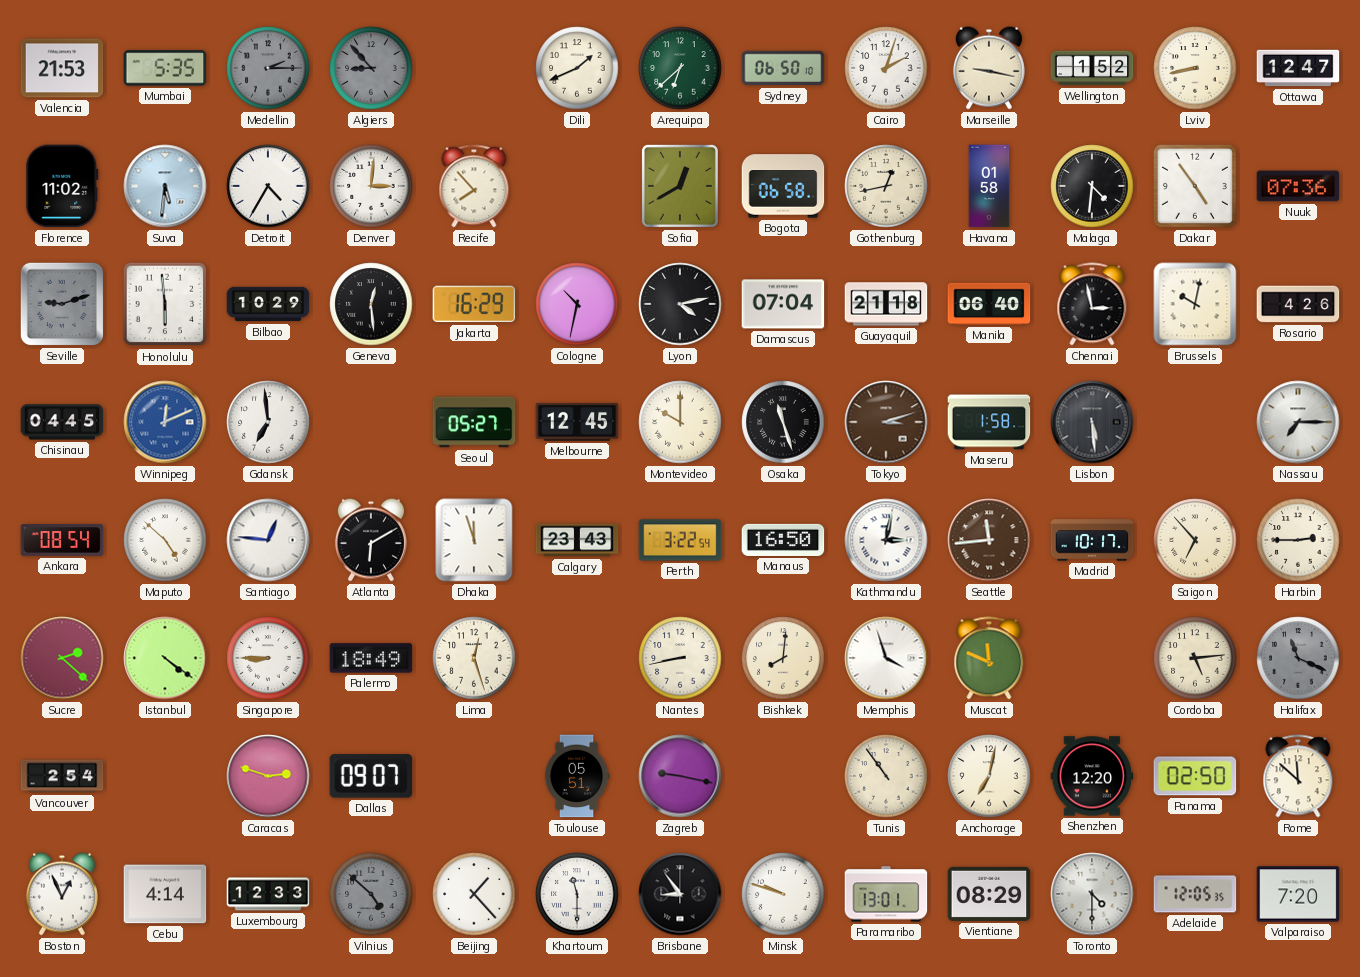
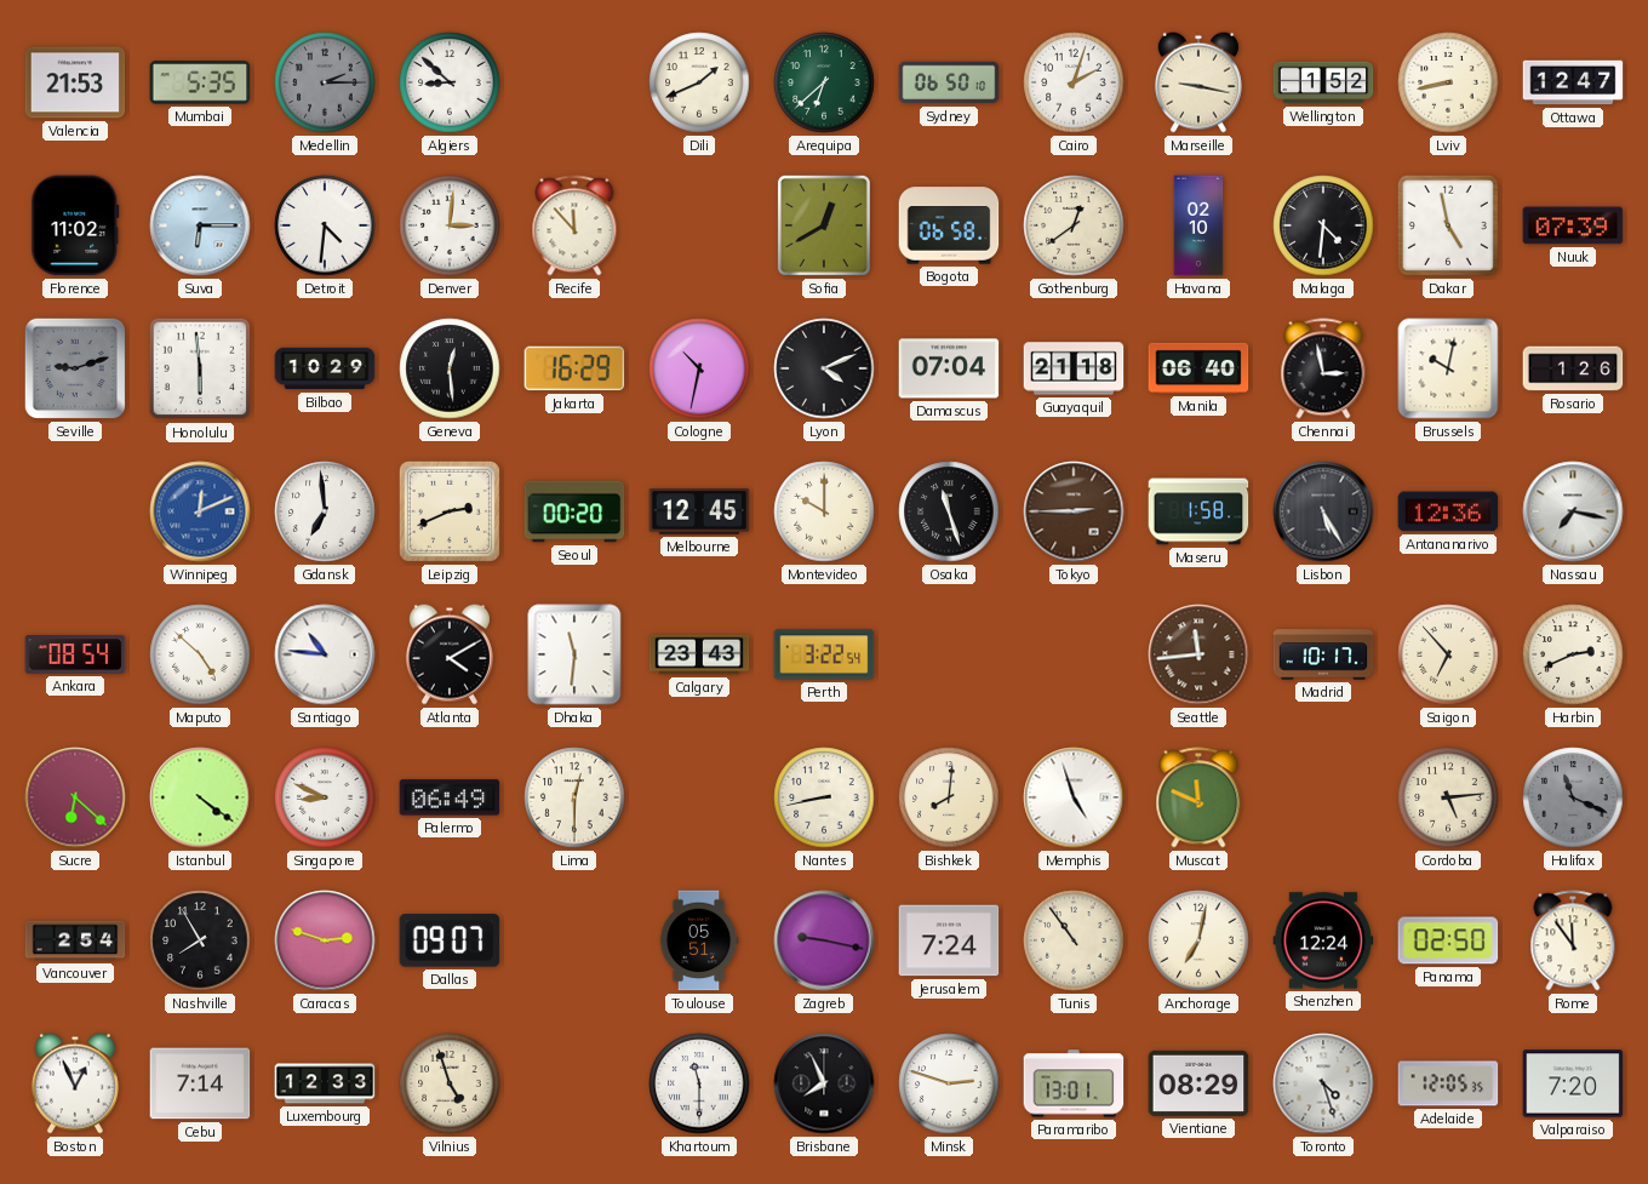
Algiers: 8:53 -> 8:52
Algiers dial: grey -> white
Suva: 5:31 -> 6:15
Detroit: 4:35 -> 4:31
Recife: 7:53 -> 11:53
Gothenburg: 12:43 -> 12:39
Havana: 01:58 -> 02:10
Dakar: 4:54 -> 4:58
Nuuk: 07:36 -> 07:39
Lyon: 4:13 -> 4:11
Rosario: 4:26 -> 1:26
Chisinau: 04:45 -> none
Leipzig: none -> 2:41
Seoul: 05:27 -> 00:20
Tokyo: 3:12 -> 2:45
Lisbon: 5:29 -> 5:25
Antananarivo: none -> 12:36
Nassau: 7:15 -> 7:17
Santiago: 12:46 -> 10:46
Atlanta: 6:10 -> 4:10
Dhaka: 11:57 -> 11:31
Manaus: 16:50 -> none
Kathmandu: 3:02 -> none
Harbin: 2:45 -> 2:41
Sucre: 2:22 -> 6:22
Singapore: 8:45 -> 8:49
Palermo: 18:49 -> 06:49
Lima: 12:27 -> 12:30
Memphis: 3:57 -> 4:57
Nashville: none -> 7:55
Jerusalem: none -> 7:24
Shenzhen: 12:20 -> 12:24
Rome: 11:52 -> 11:54
Cebu: 4:14 -> 7:14
Vilnius: 4:52 -> 4:57
Vilnius dial: grey -> cream
Beijing: 1:23 -> none
Brisbane: 8:54 -> 7:56
Minsk: 9:48 -> 2:48
Toronto: 4:30 -> 4:27
